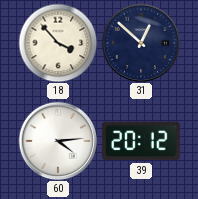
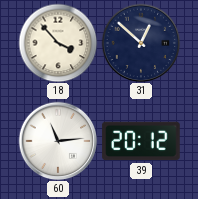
60: 4:14 -> 11:14
